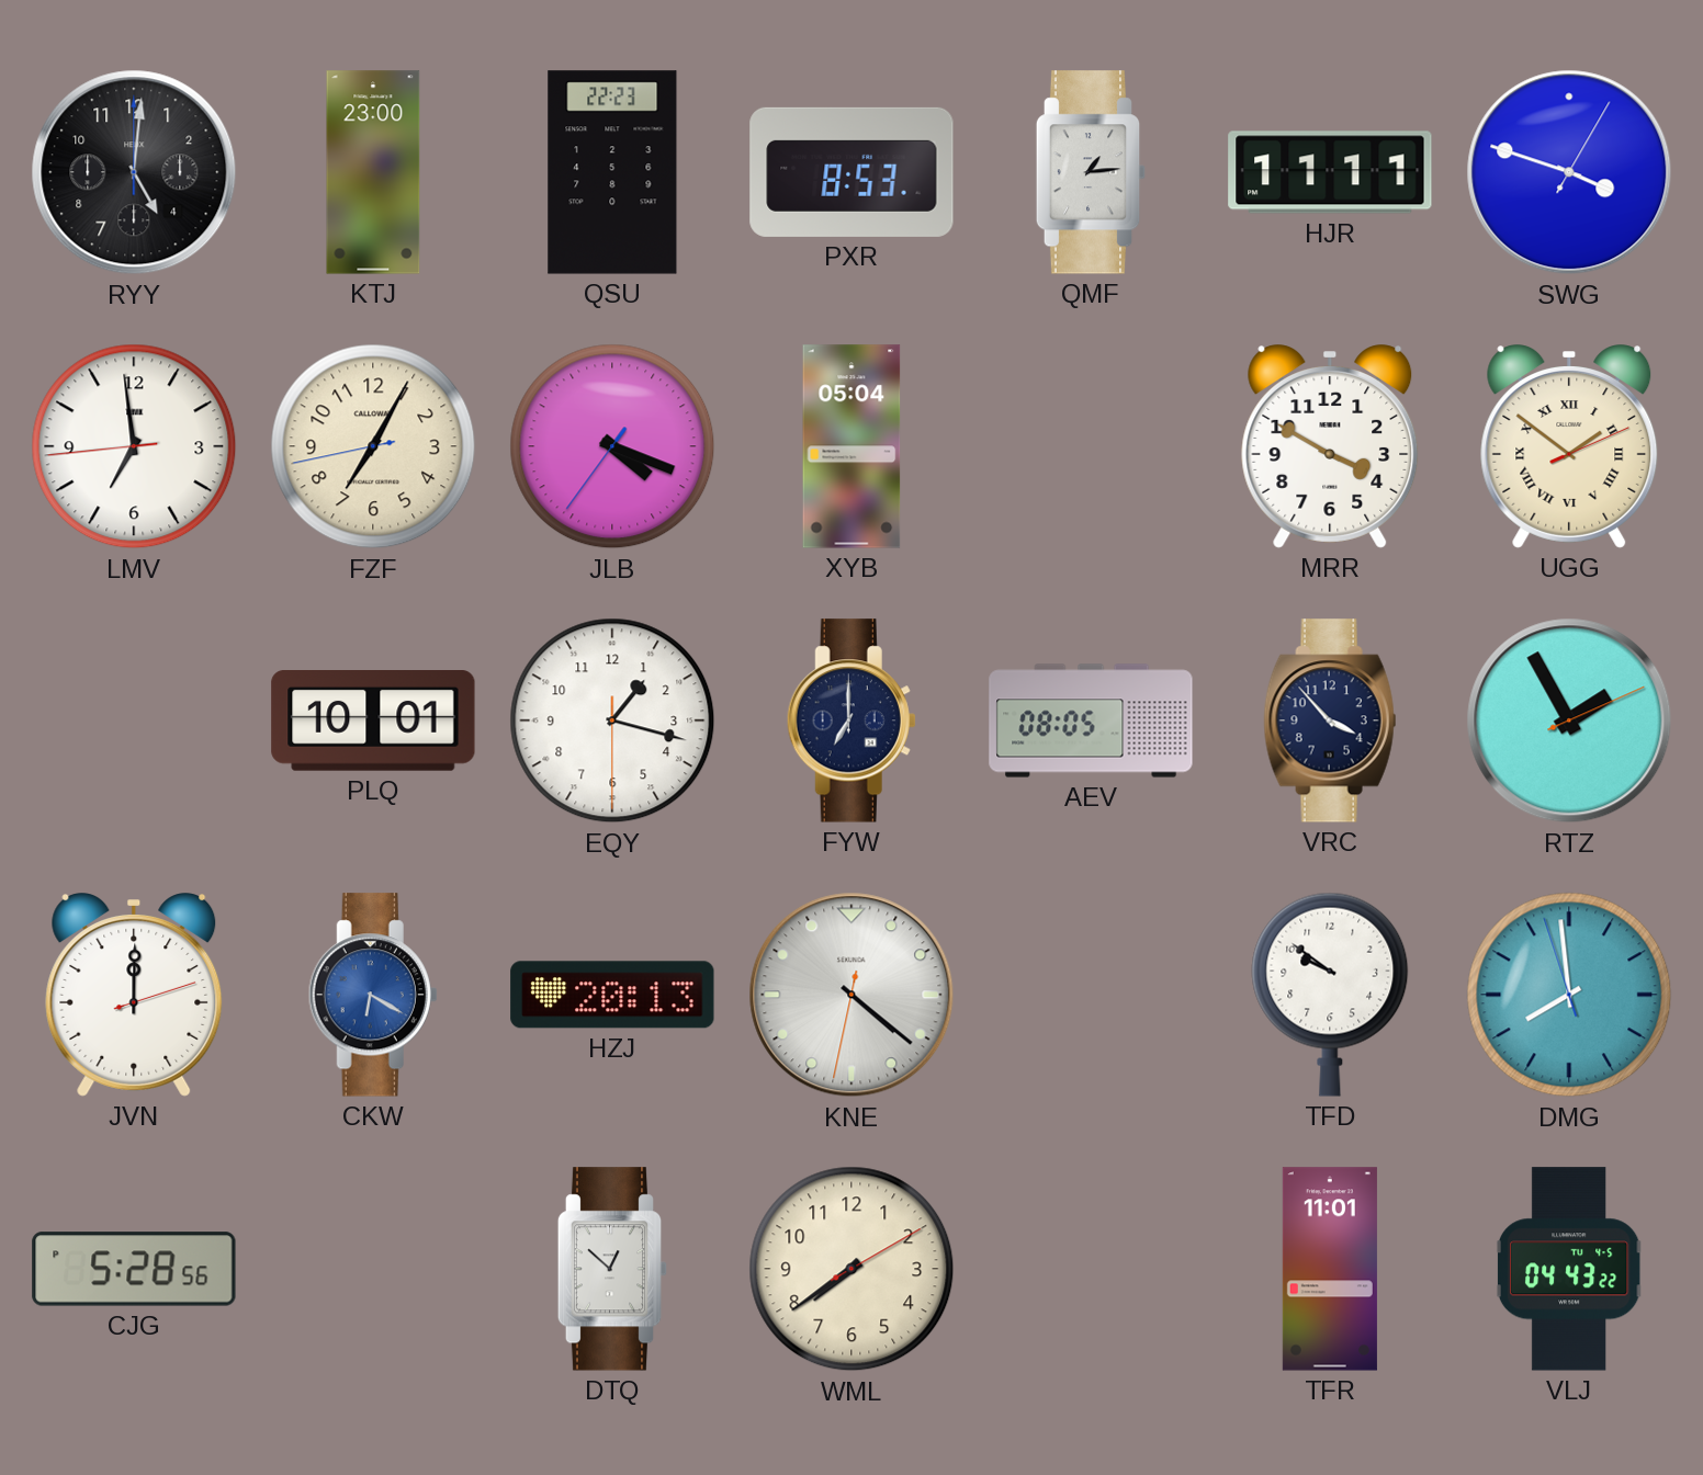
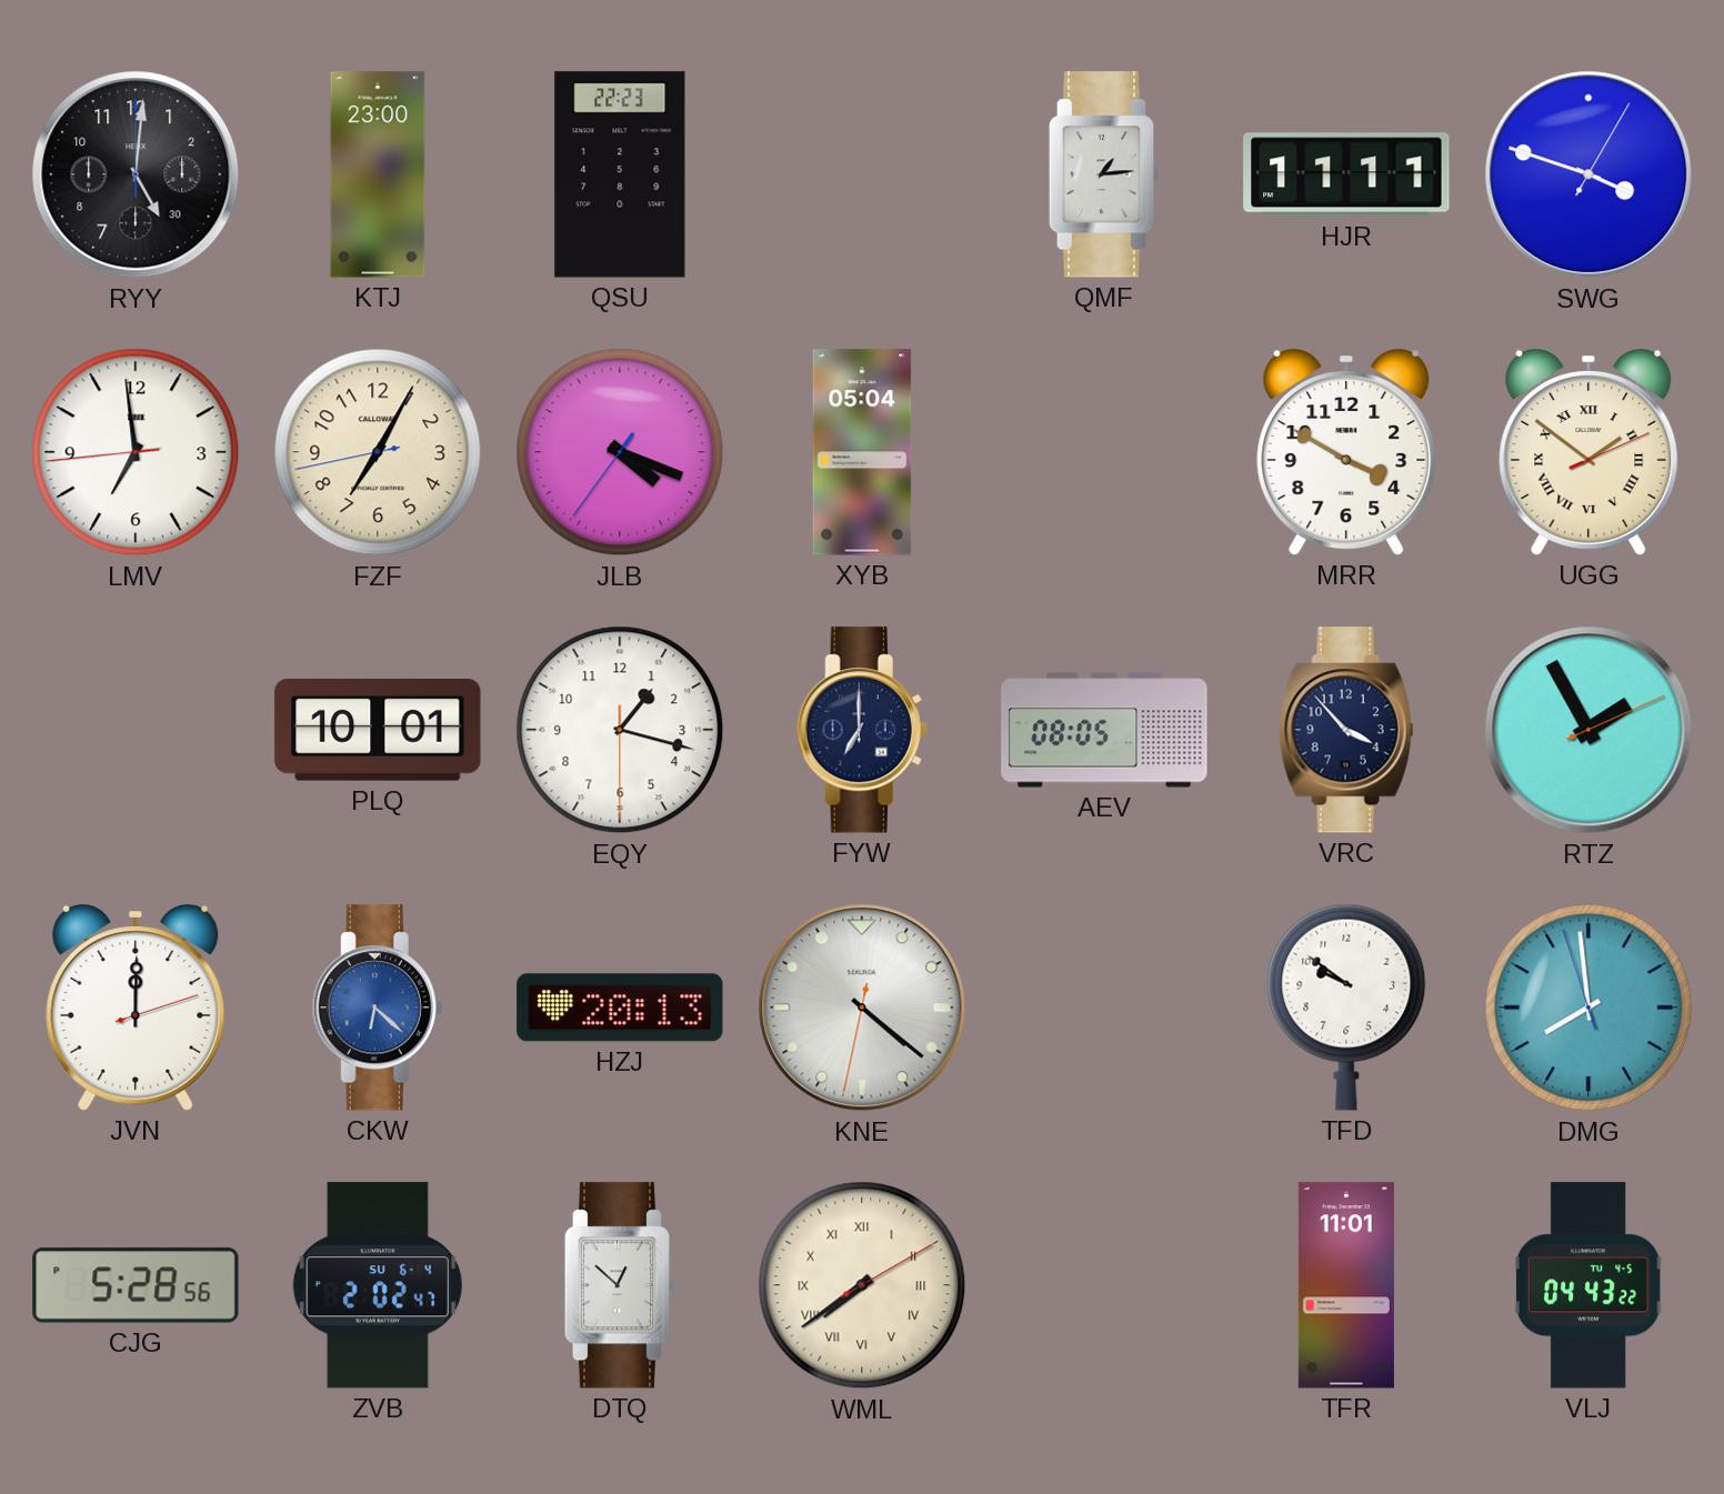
RYY date: 4 -> 30
PXR: 8:53 -> none
CKW: 6:20 -> 6:22
ZVB: none -> 2:02
WML numerals: Arabic -> Roman
